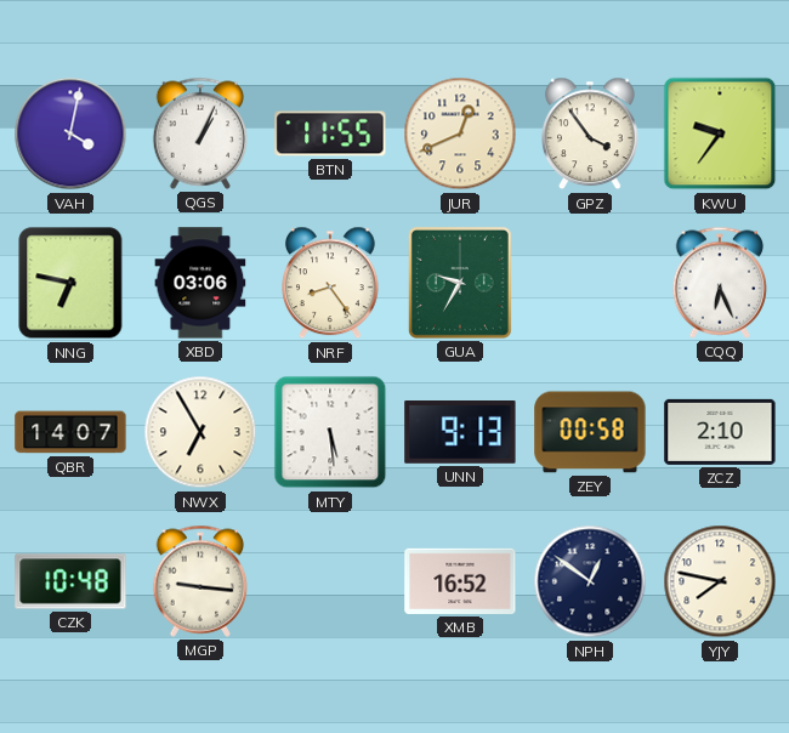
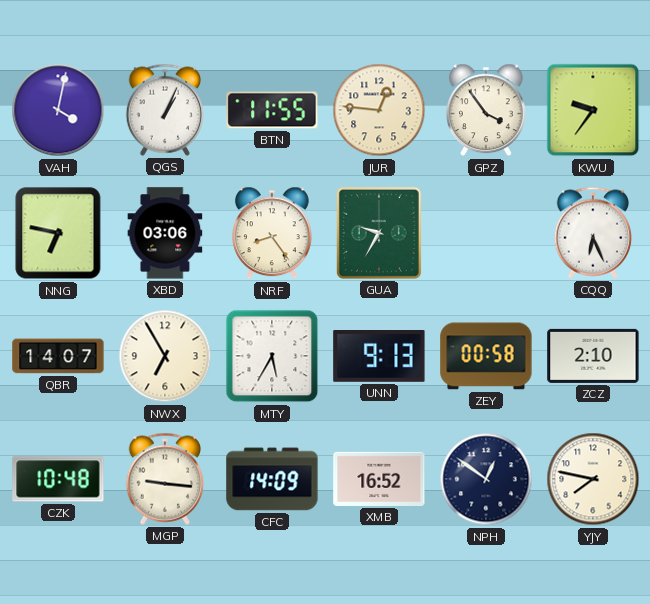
JUR: 12:41 -> 12:46
MTY: 5:29 -> 5:35
CFC: none -> 14:09
